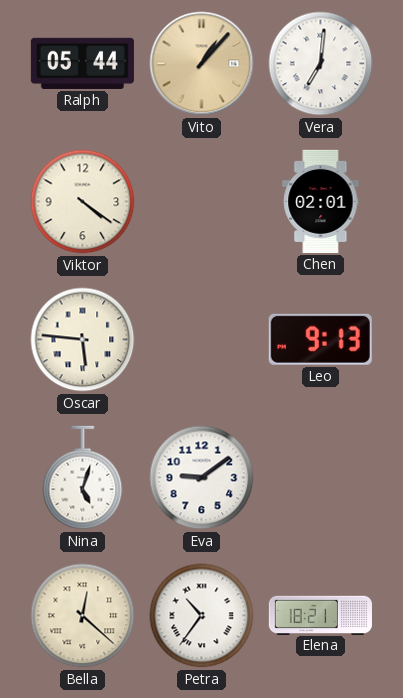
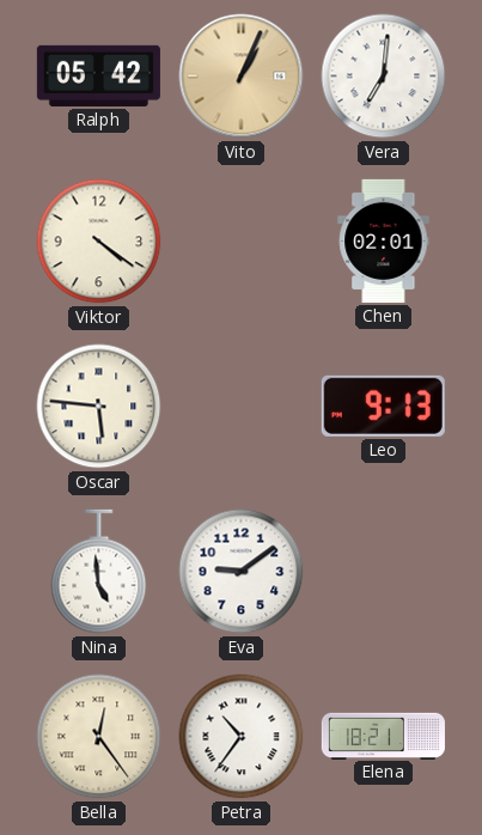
Ralph: 05:44 -> 05:42
Vito: 1:07 -> 1:04
Nina: 5:03 -> 4:59
Bella: 12:22 -> 12:24
